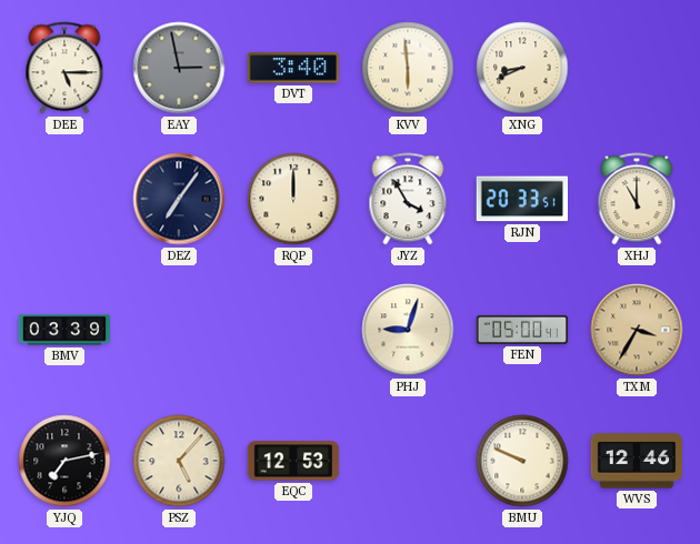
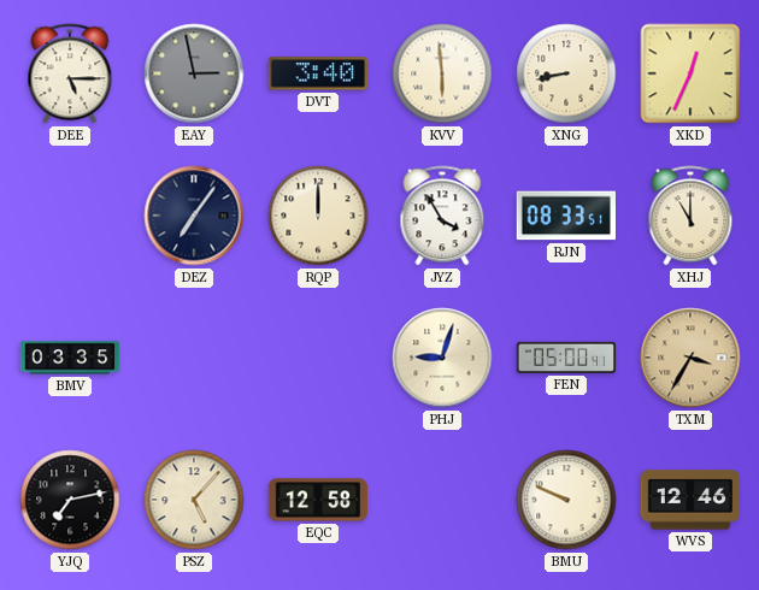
XNG: 8:41 -> 8:43
XKD: none -> 12:34
RJN: 20:33 -> 08:33
BMV: 03:39 -> 03:35
EQC: 12:53 -> 12:58
